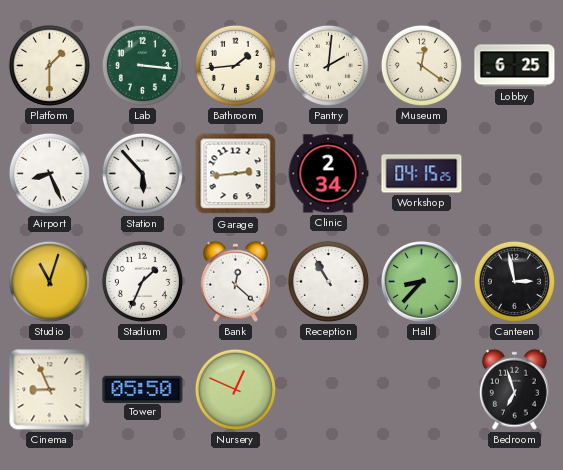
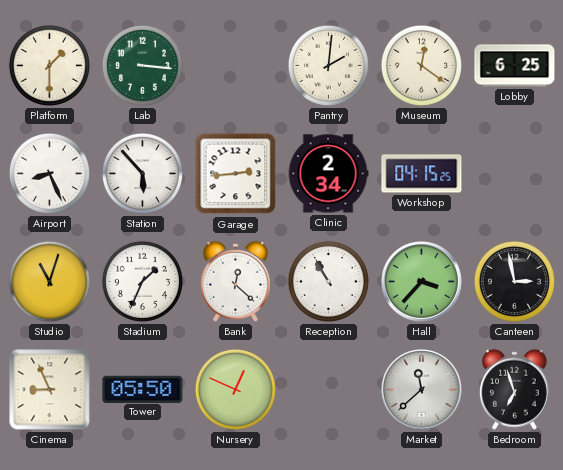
Bathroom: 1:44 -> none
Hall: 8:37 -> 3:37
Market: none -> 11:38
